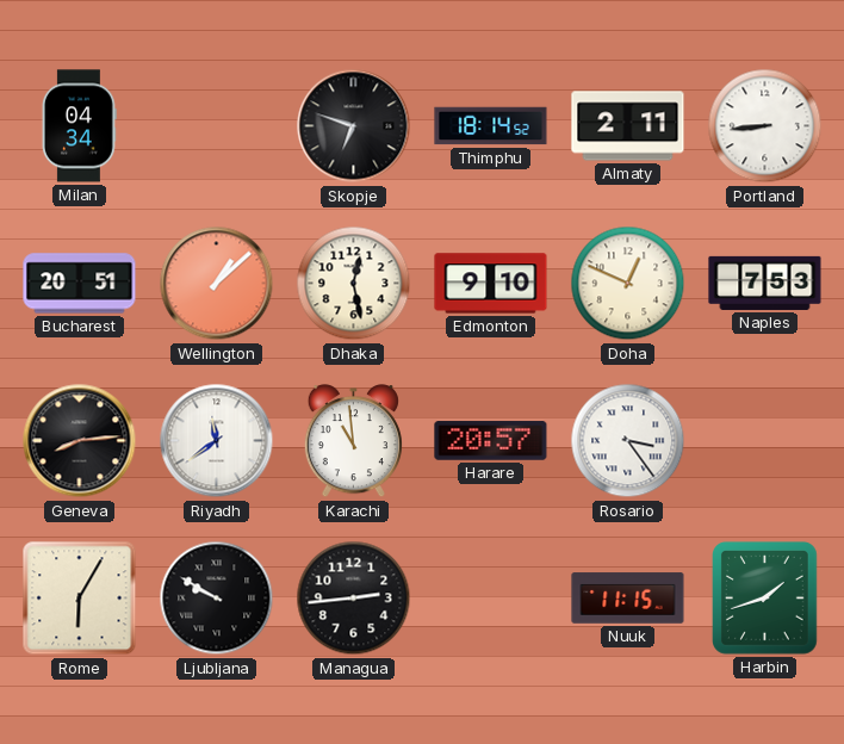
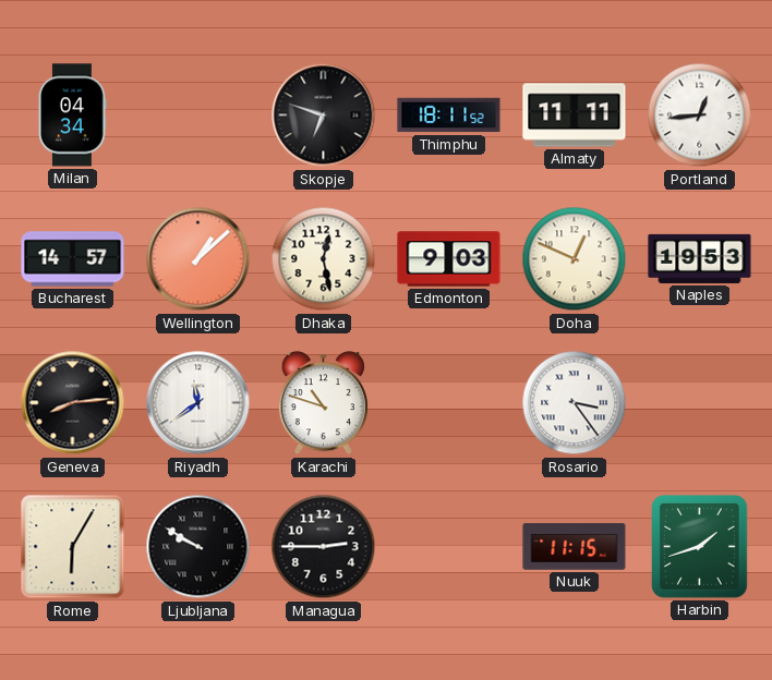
Thimphu: 18:14 -> 18:11
Almaty: 2:11 -> 11:11
Portland: 8:44 -> 12:44
Bucharest: 20:51 -> 14:57
Edmonton: 9:10 -> 9:03
Naples: 7:53 -> 19:53
Karachi: 10:59 -> 10:48
Harare: 20:57 -> none
Managua: 2:44 -> 2:45
